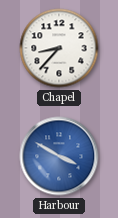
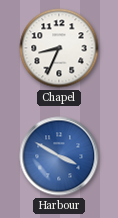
Chapel: 8:37 -> 8:34
